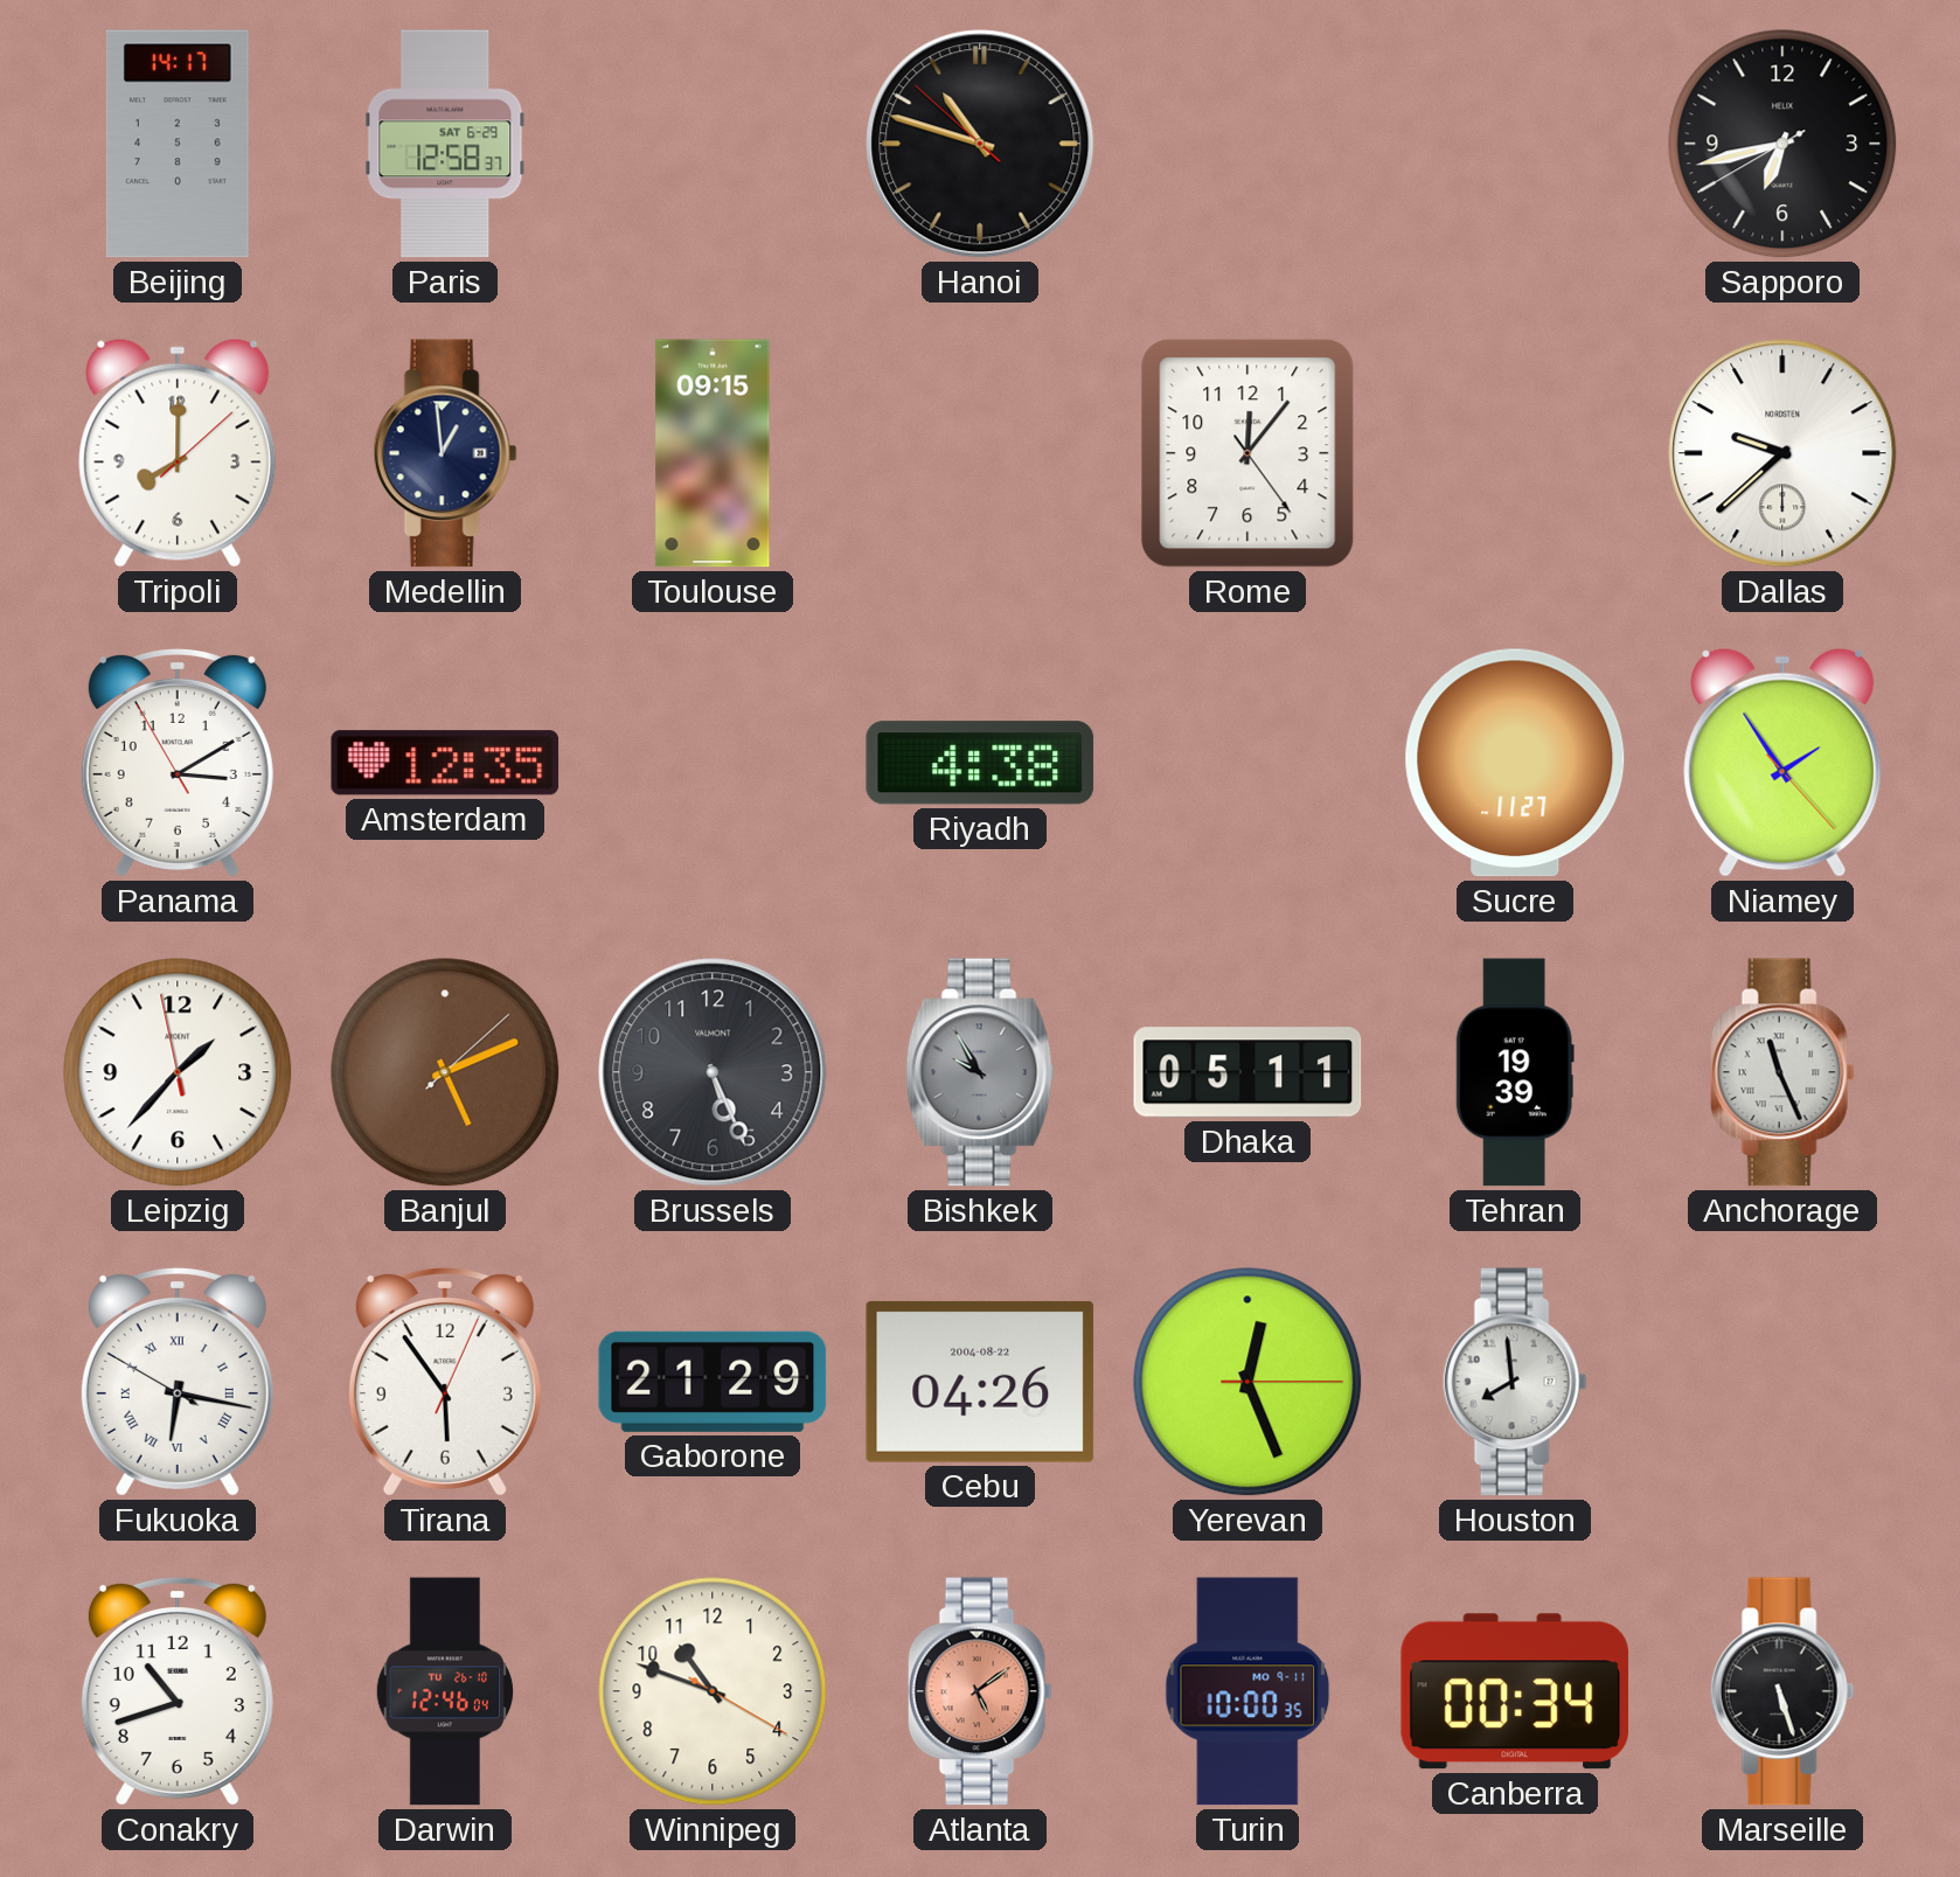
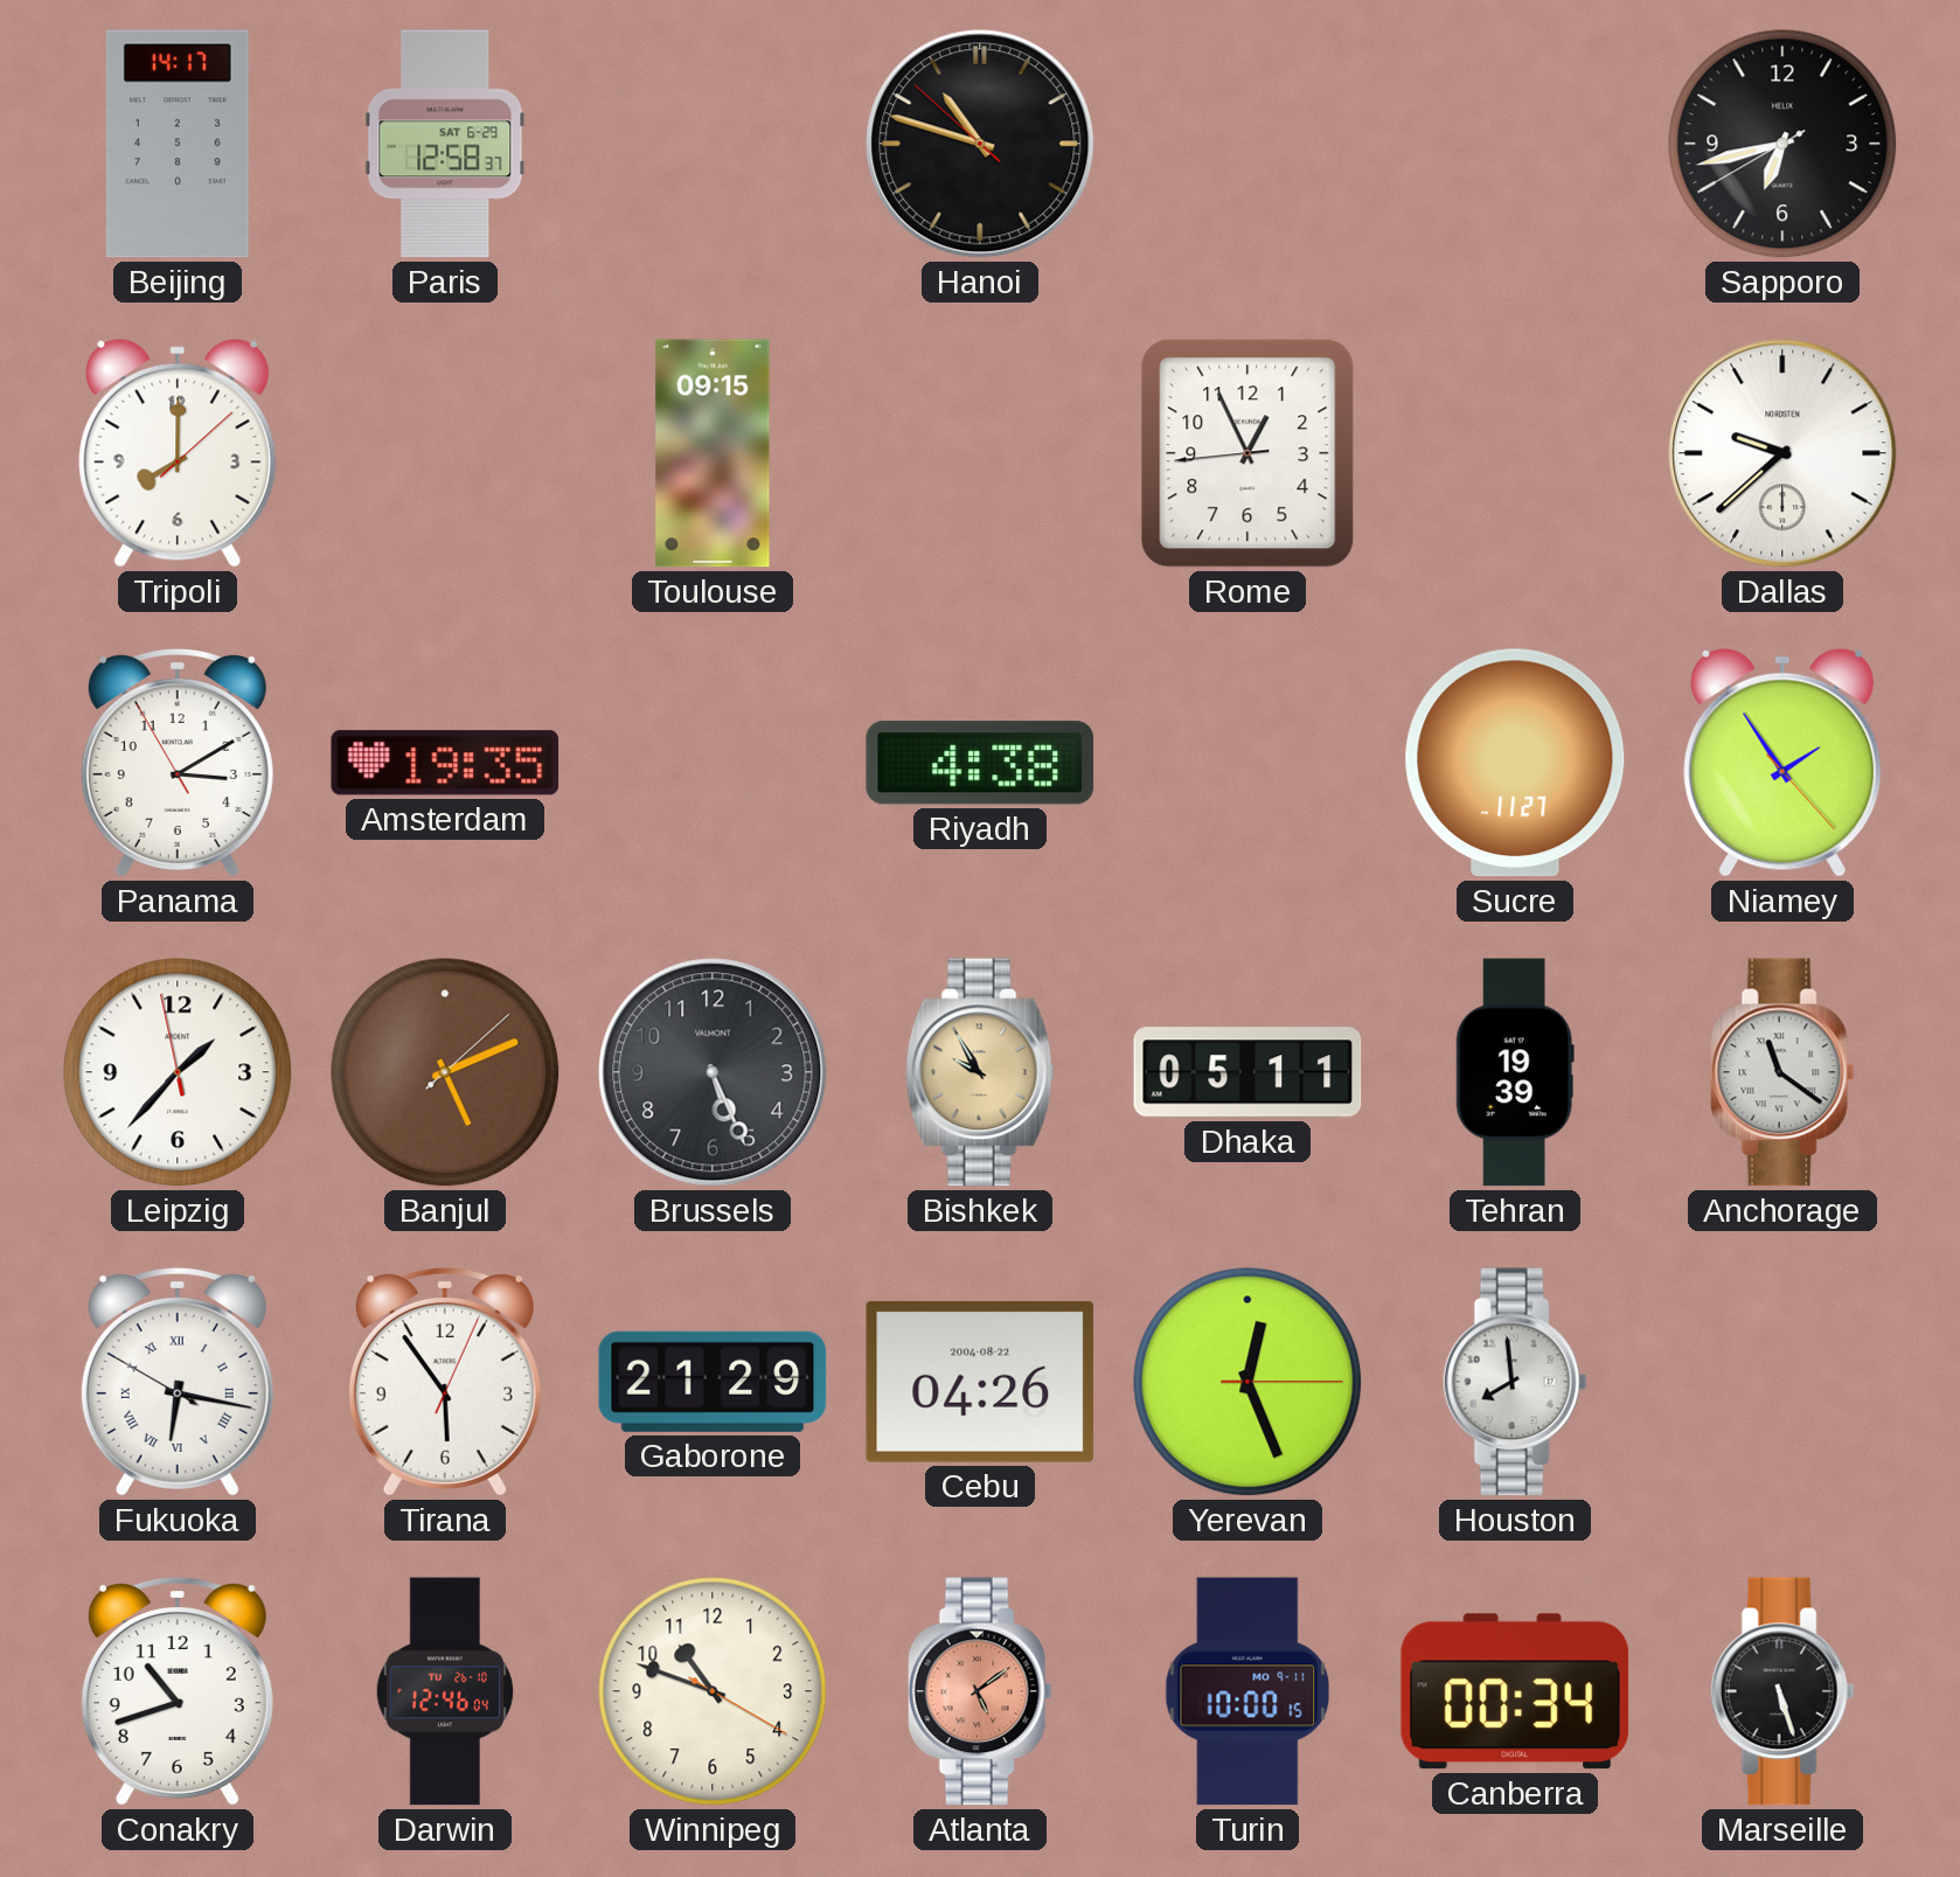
Medellin: 12:59 -> none
Rome: 12:06 -> 12:55
Amsterdam: 12:35 -> 19:35
Bishkek dial: grey -> champagne
Anchorage: 11:26 -> 11:21
Turin: 10:00:35 -> 10:00:15
